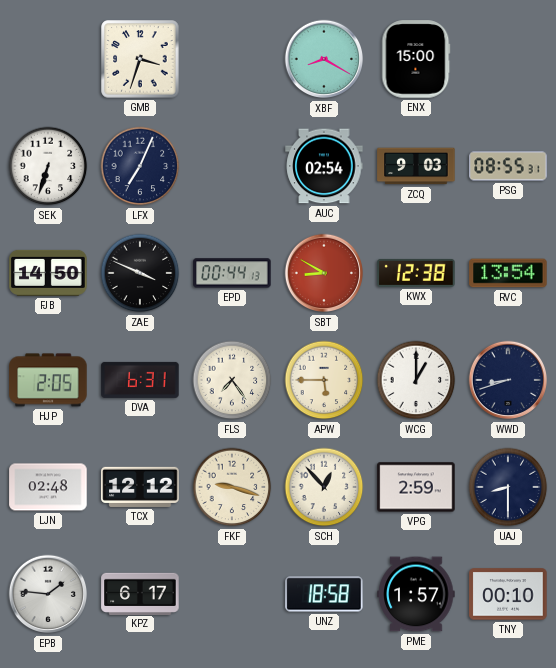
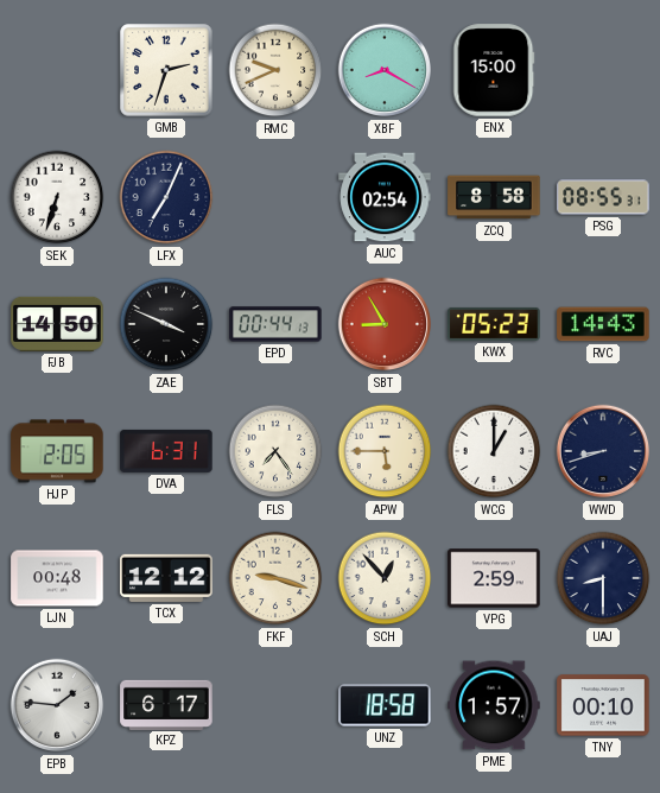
GMB: 3:33 -> 2:33
RMC: none -> 9:41
ZCQ: 9:03 -> 8:58
SBT: 8:50 -> 8:55
KWX: 12:38 -> 05:23
RVC: 13:54 -> 14:43
LJN: 02:48 -> 00:48
